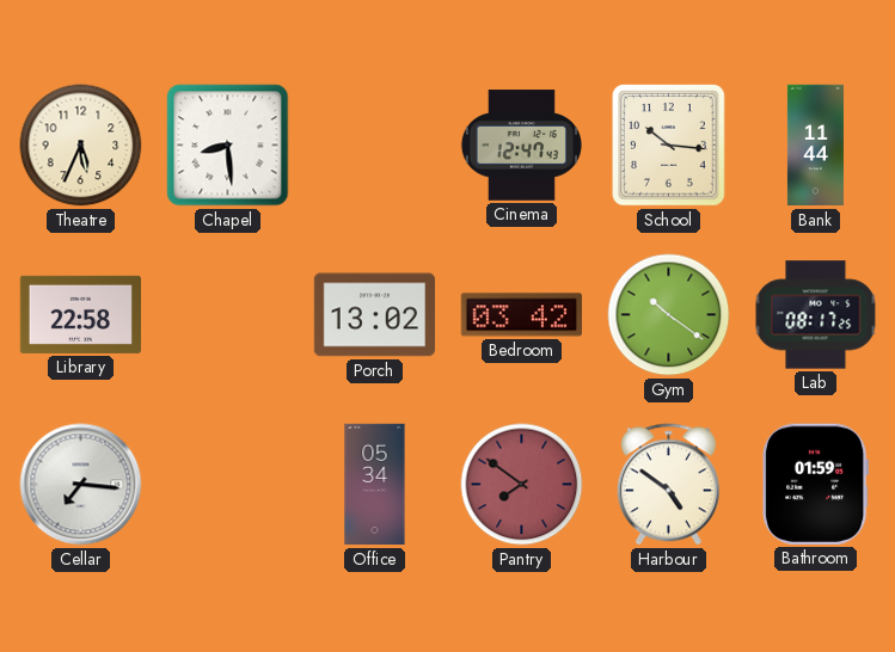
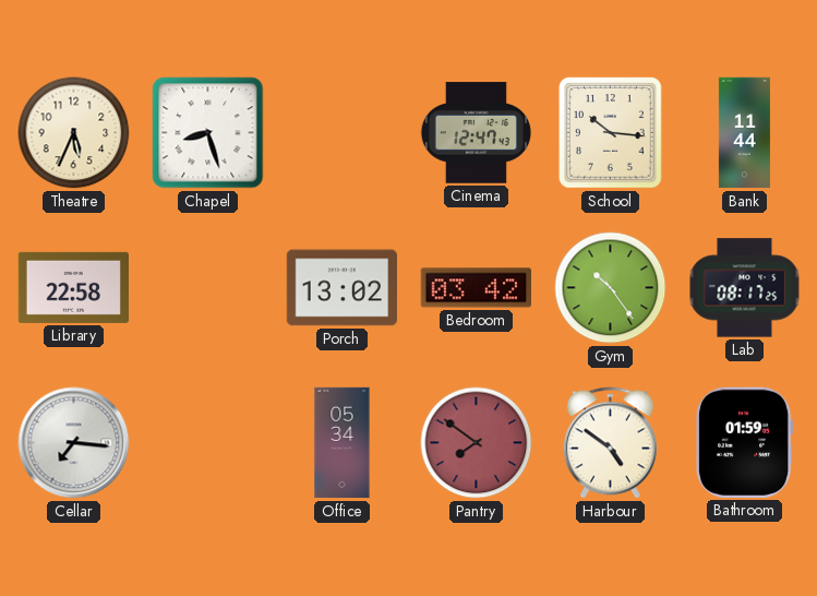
Chapel: 8:29 -> 8:27
Gym: 10:21 -> 10:24
